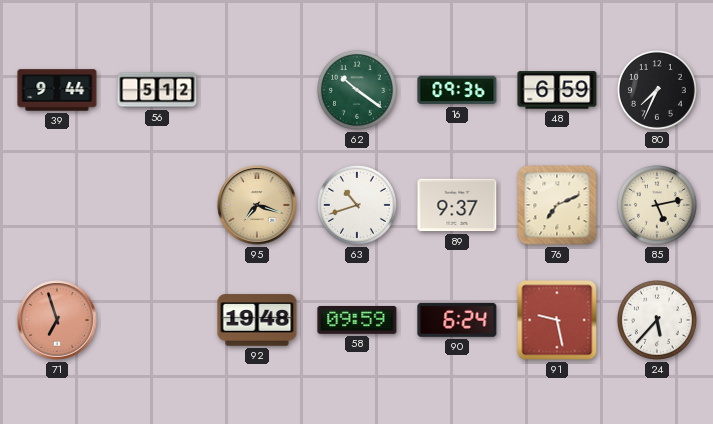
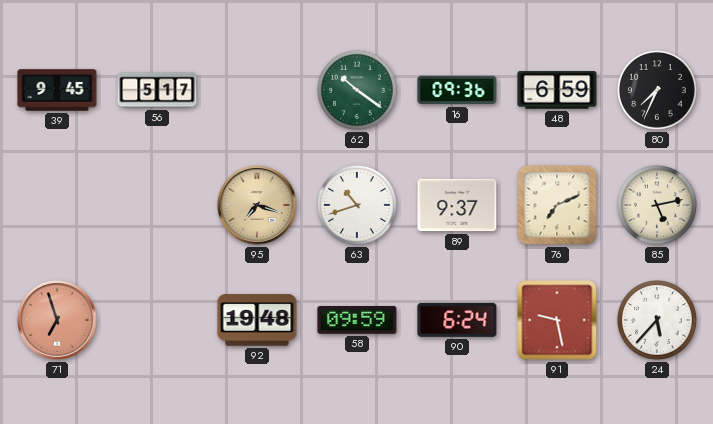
39: 9:44 -> 9:45
56: 5:12 -> 5:17
